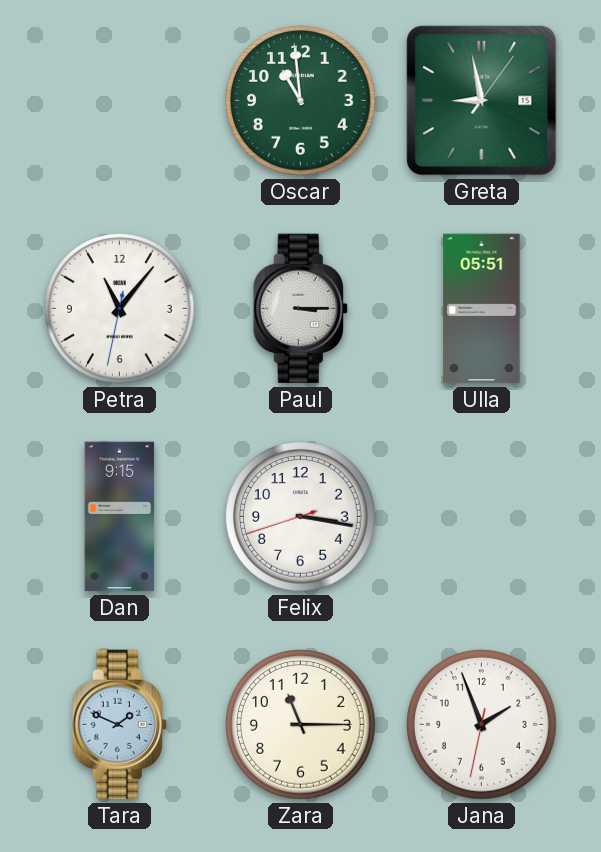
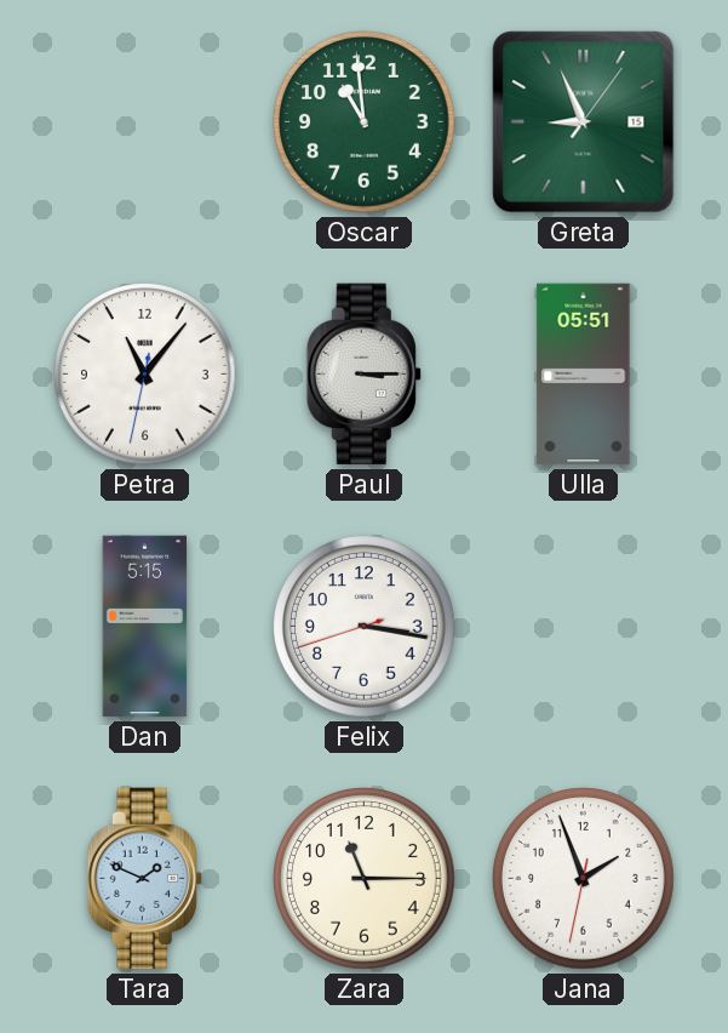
Greta: 8:58 -> 8:56
Dan: 9:15 -> 5:15
